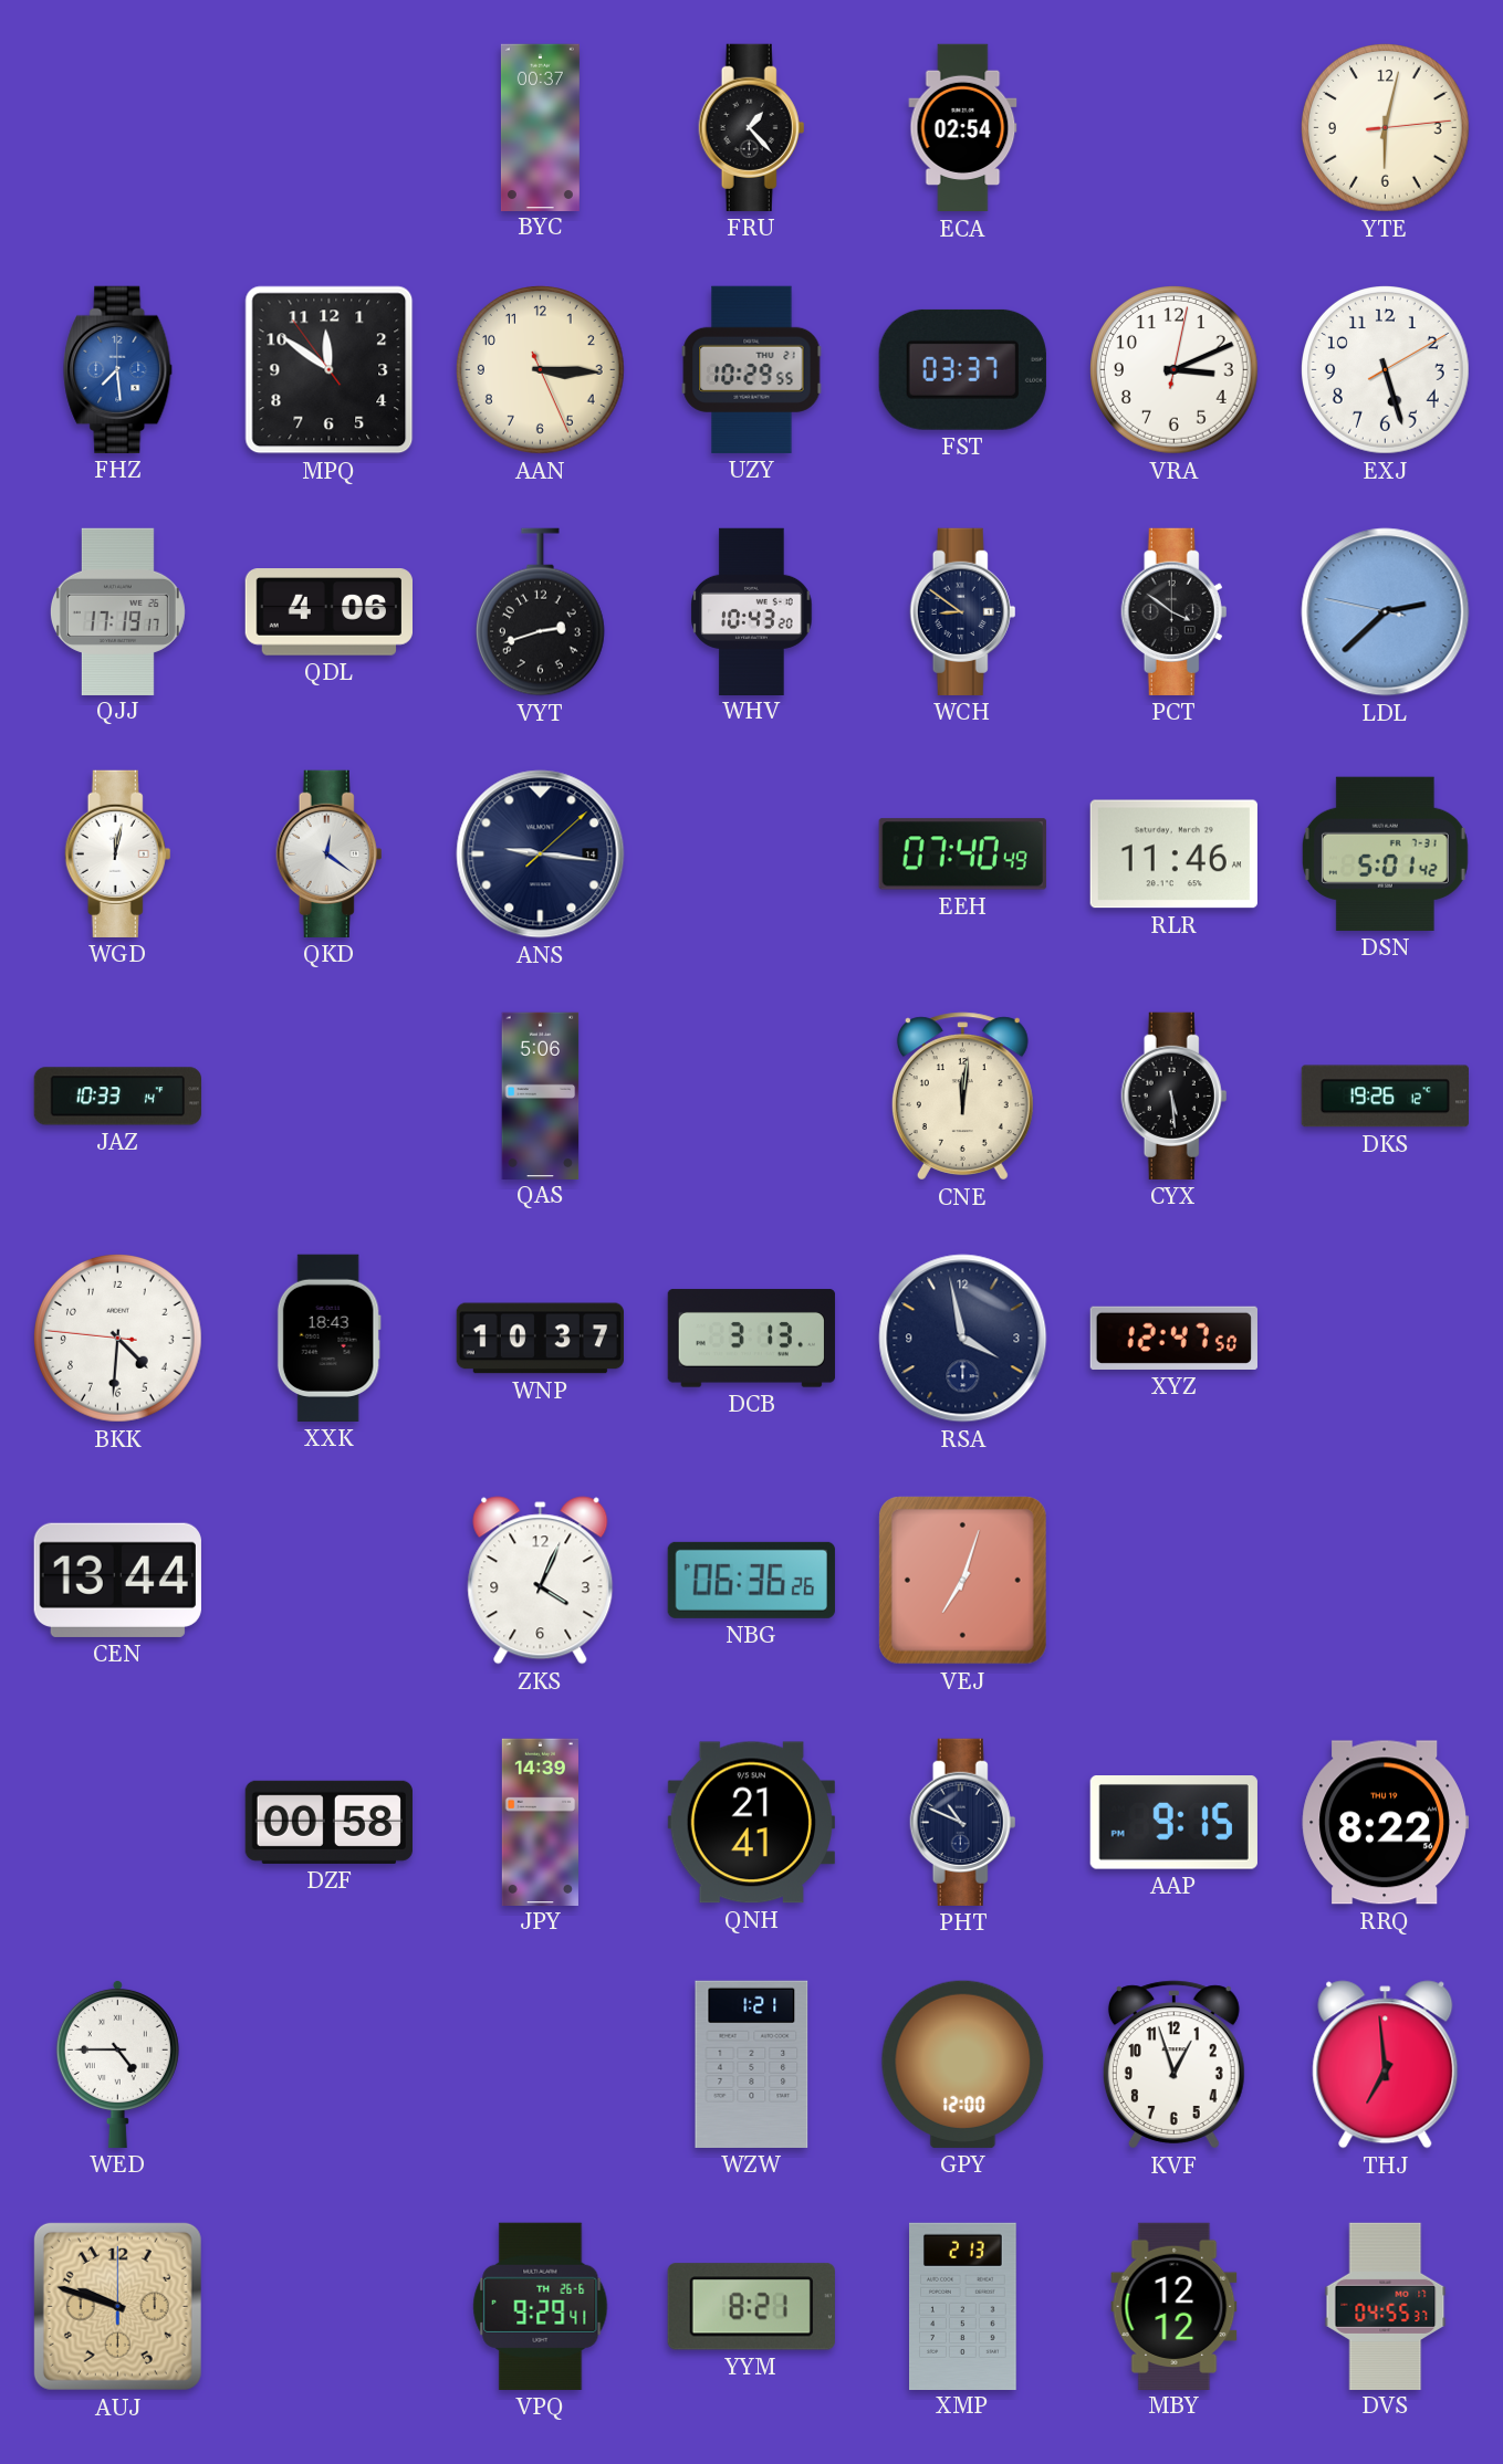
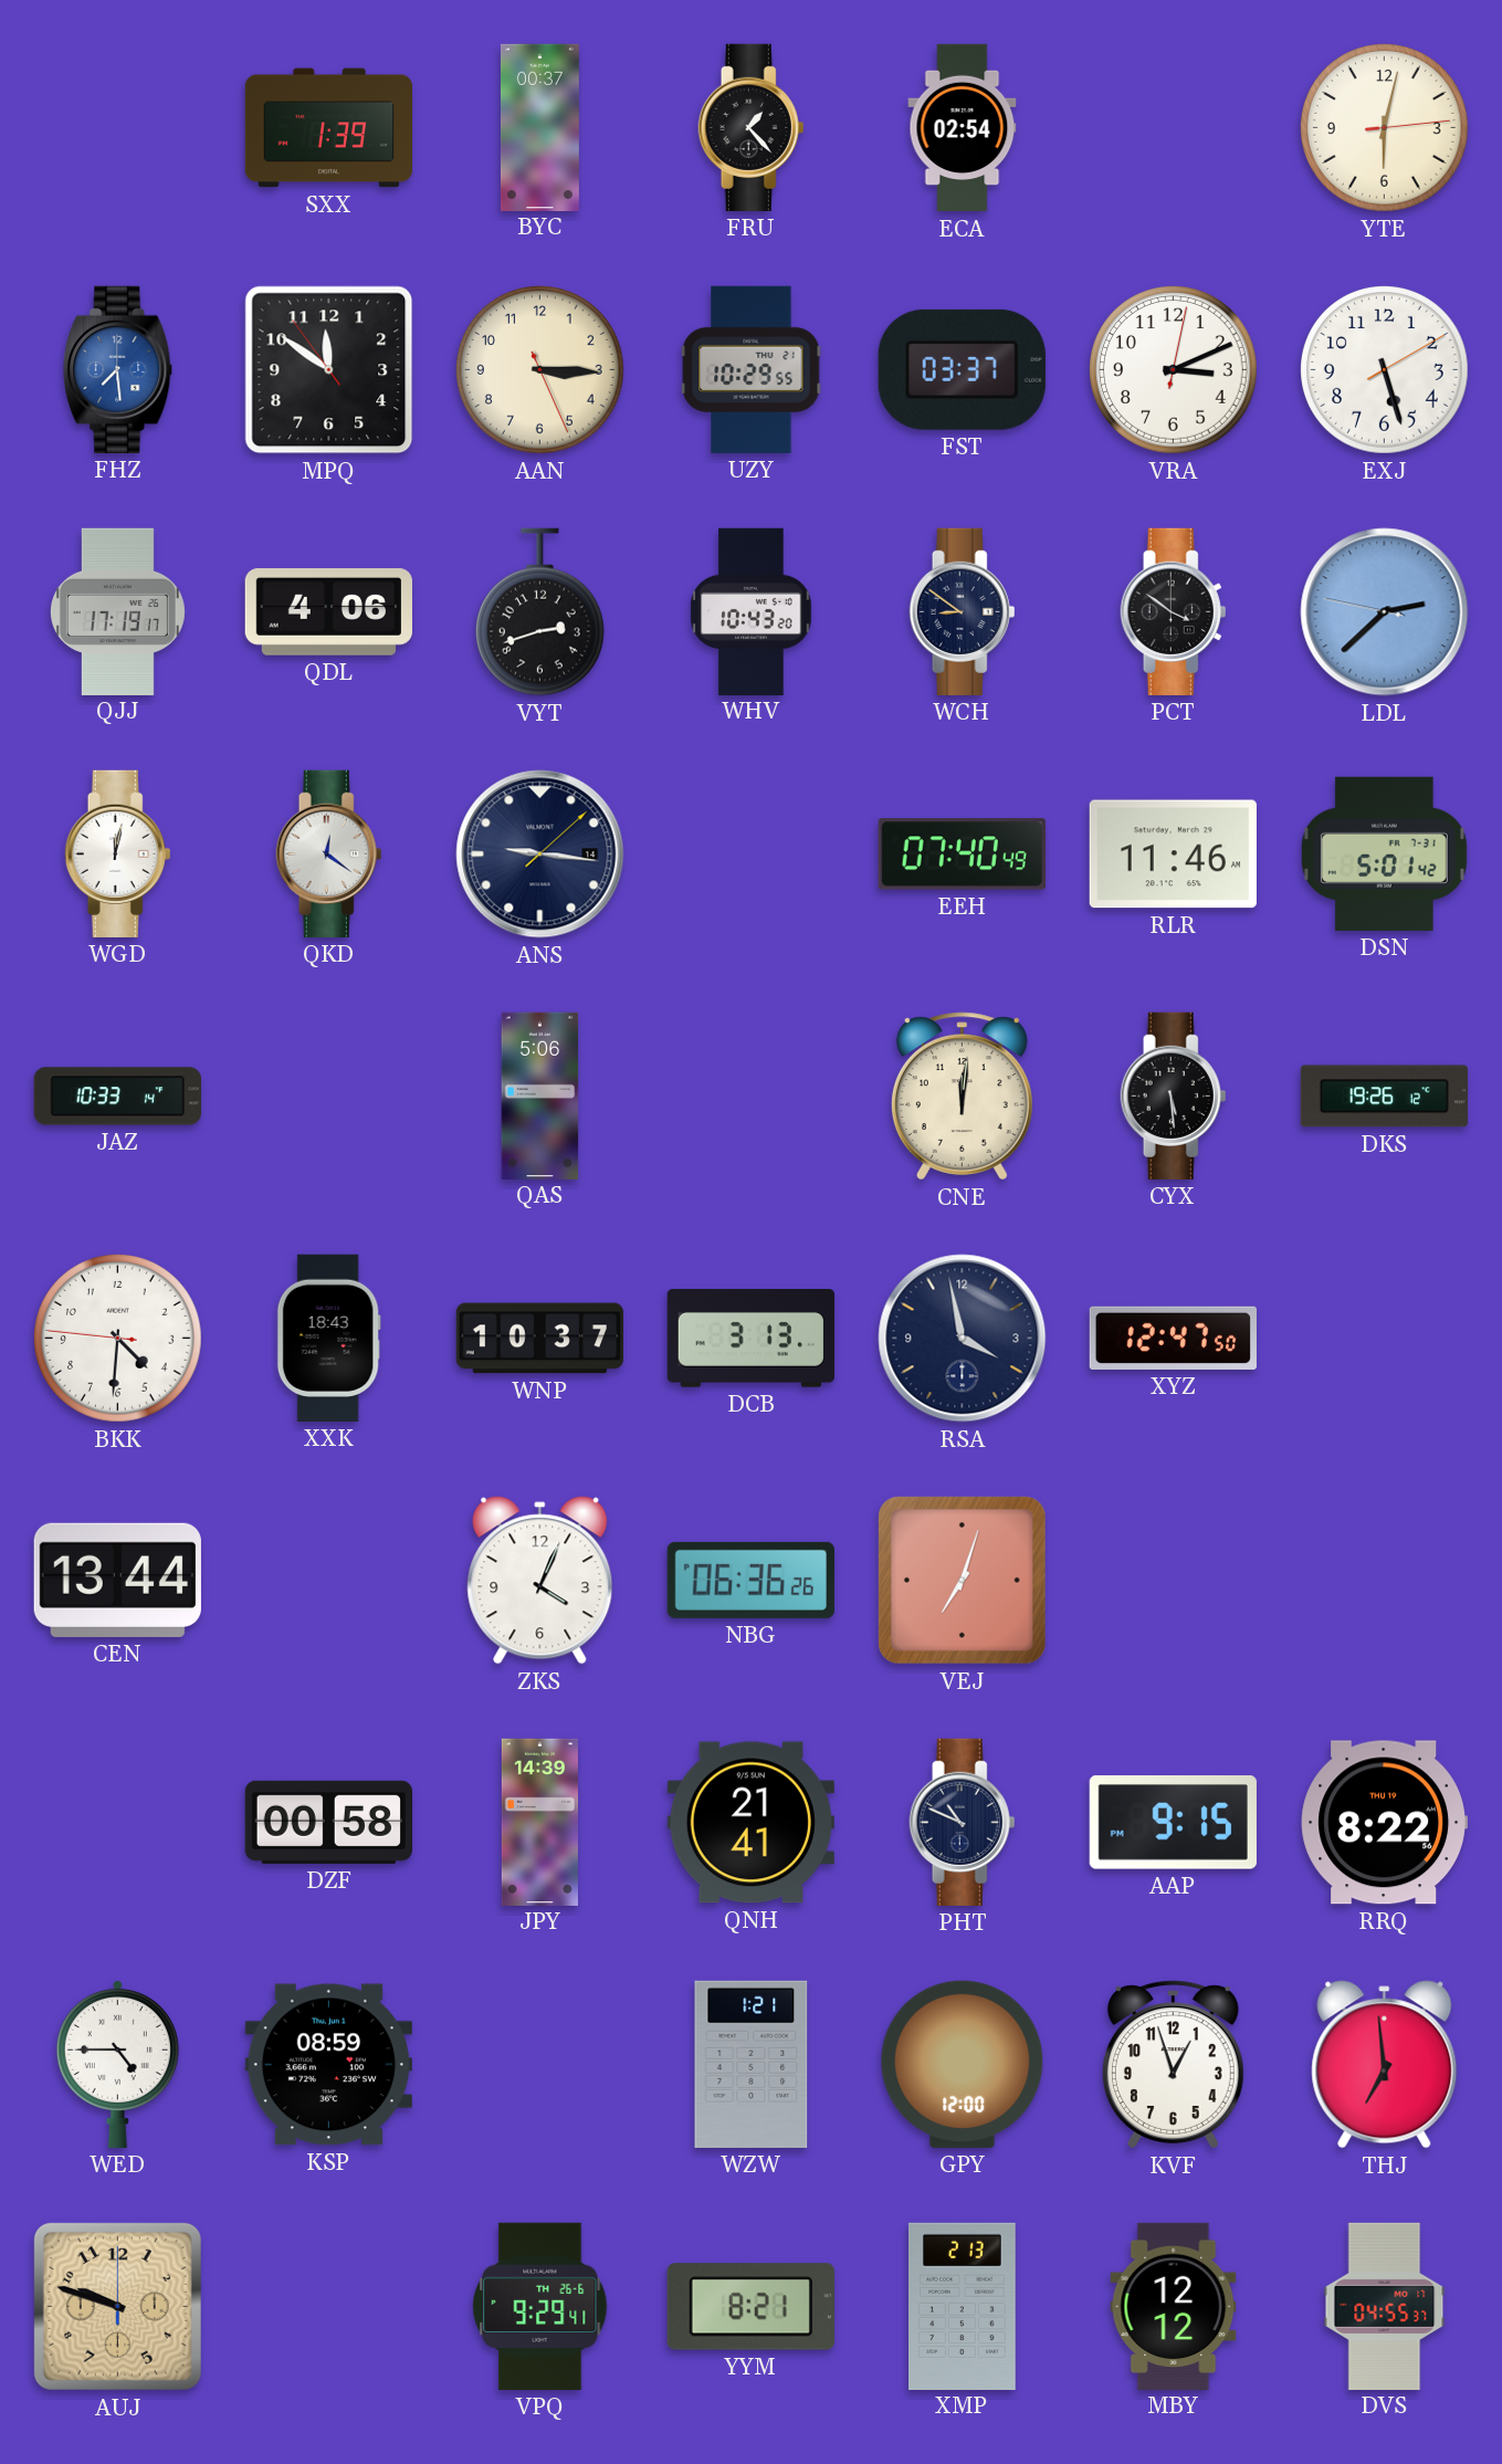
SXX: none -> 1:39
KSP: none -> 08:59
